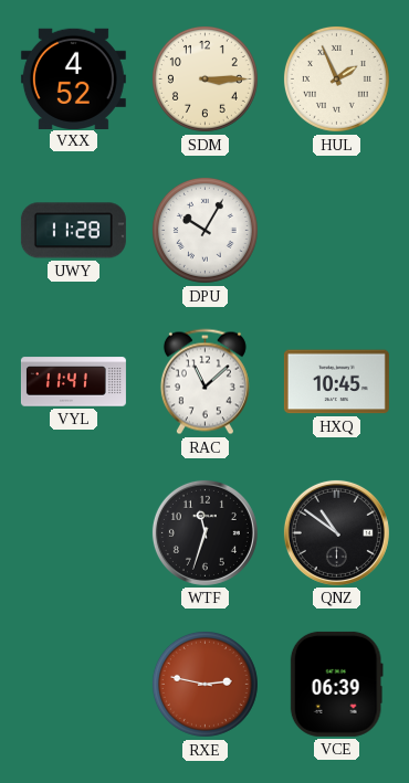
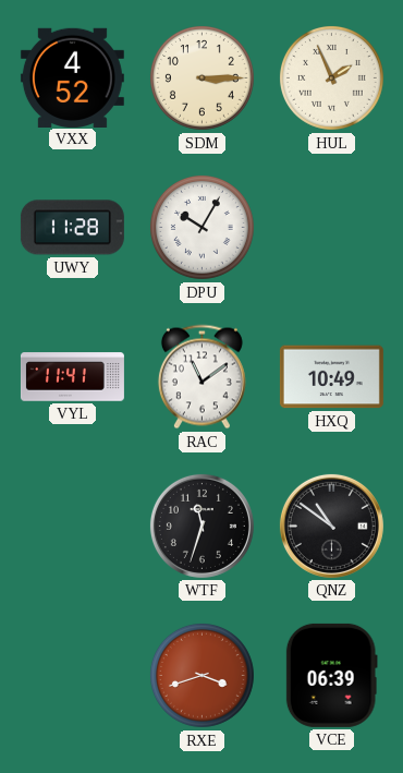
RAC: 11:08 -> 11:09
HXQ: 10:45 -> 10:49
RXE: 2:47 -> 3:42
